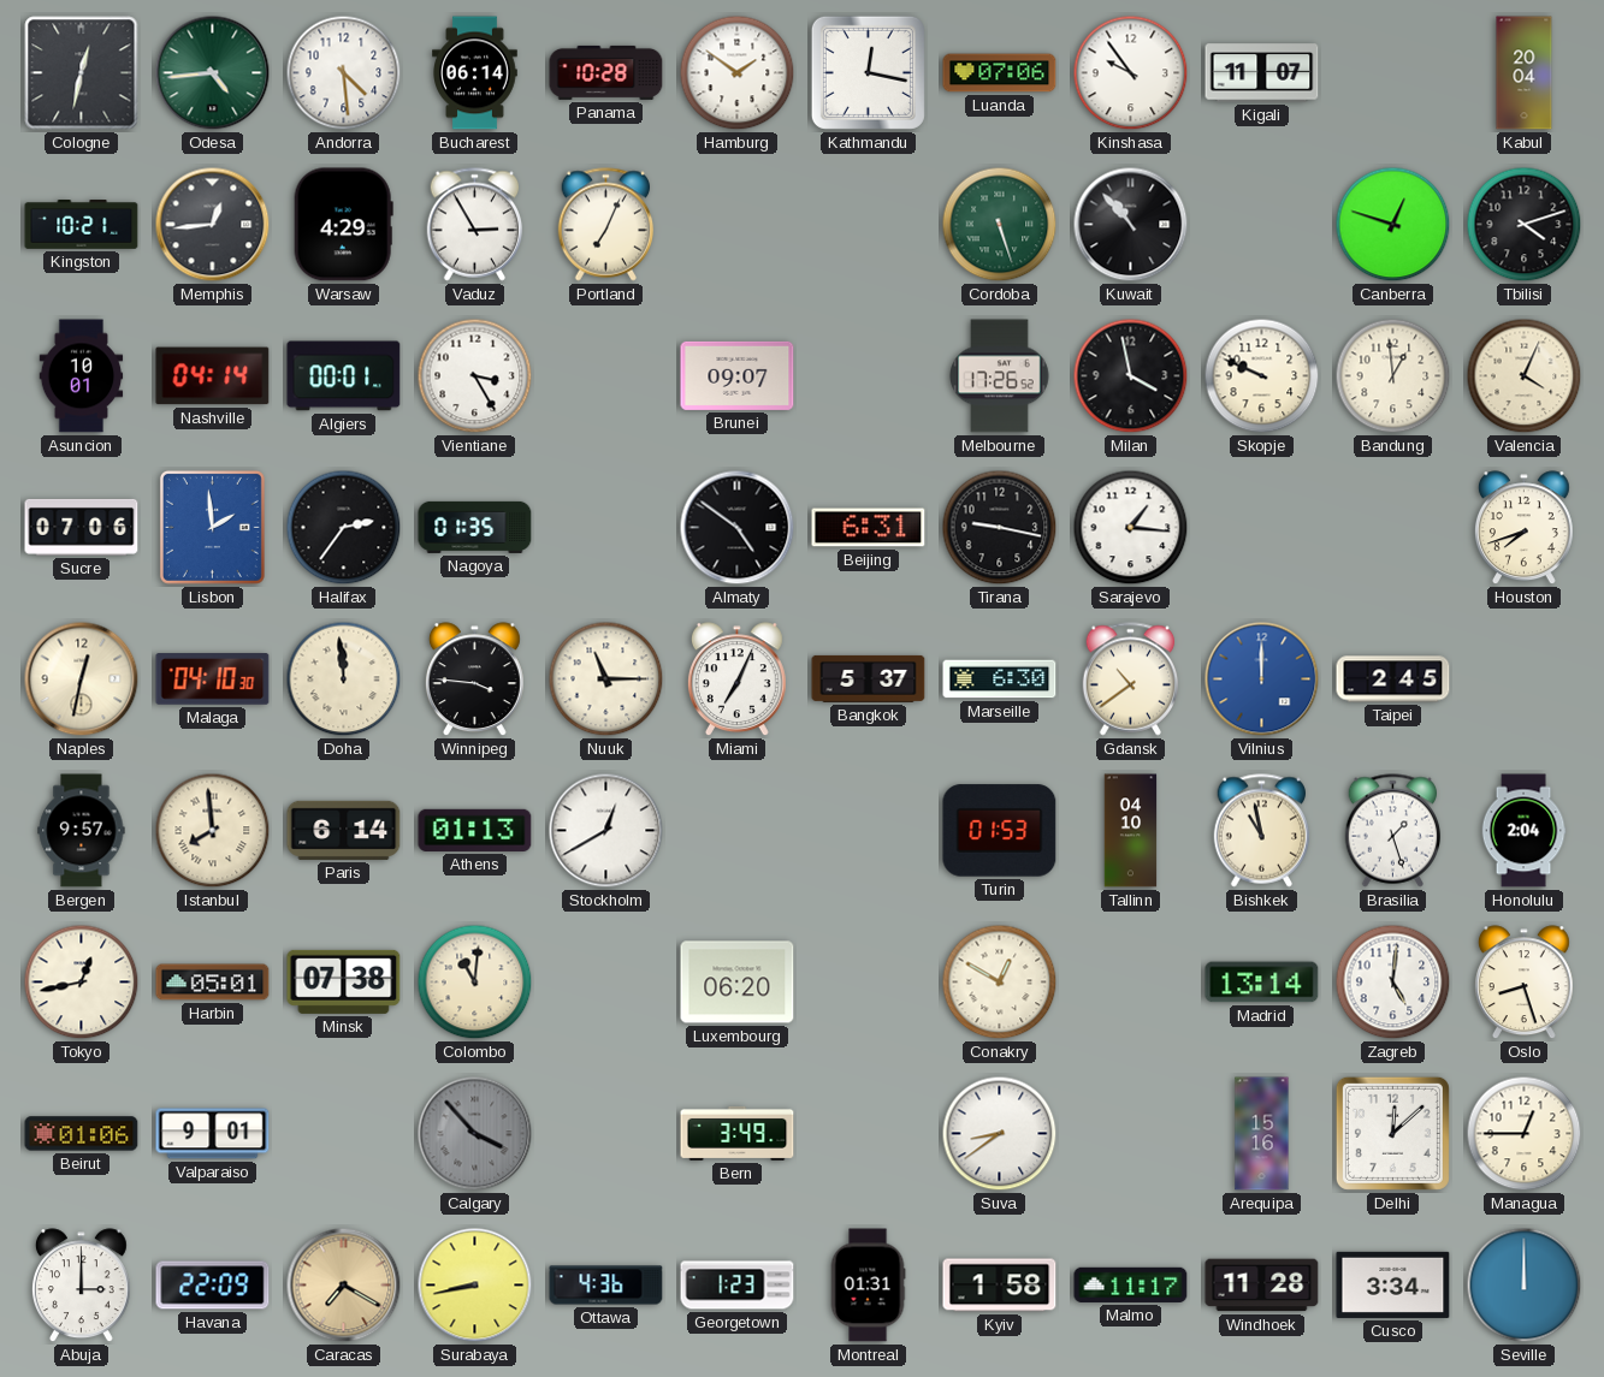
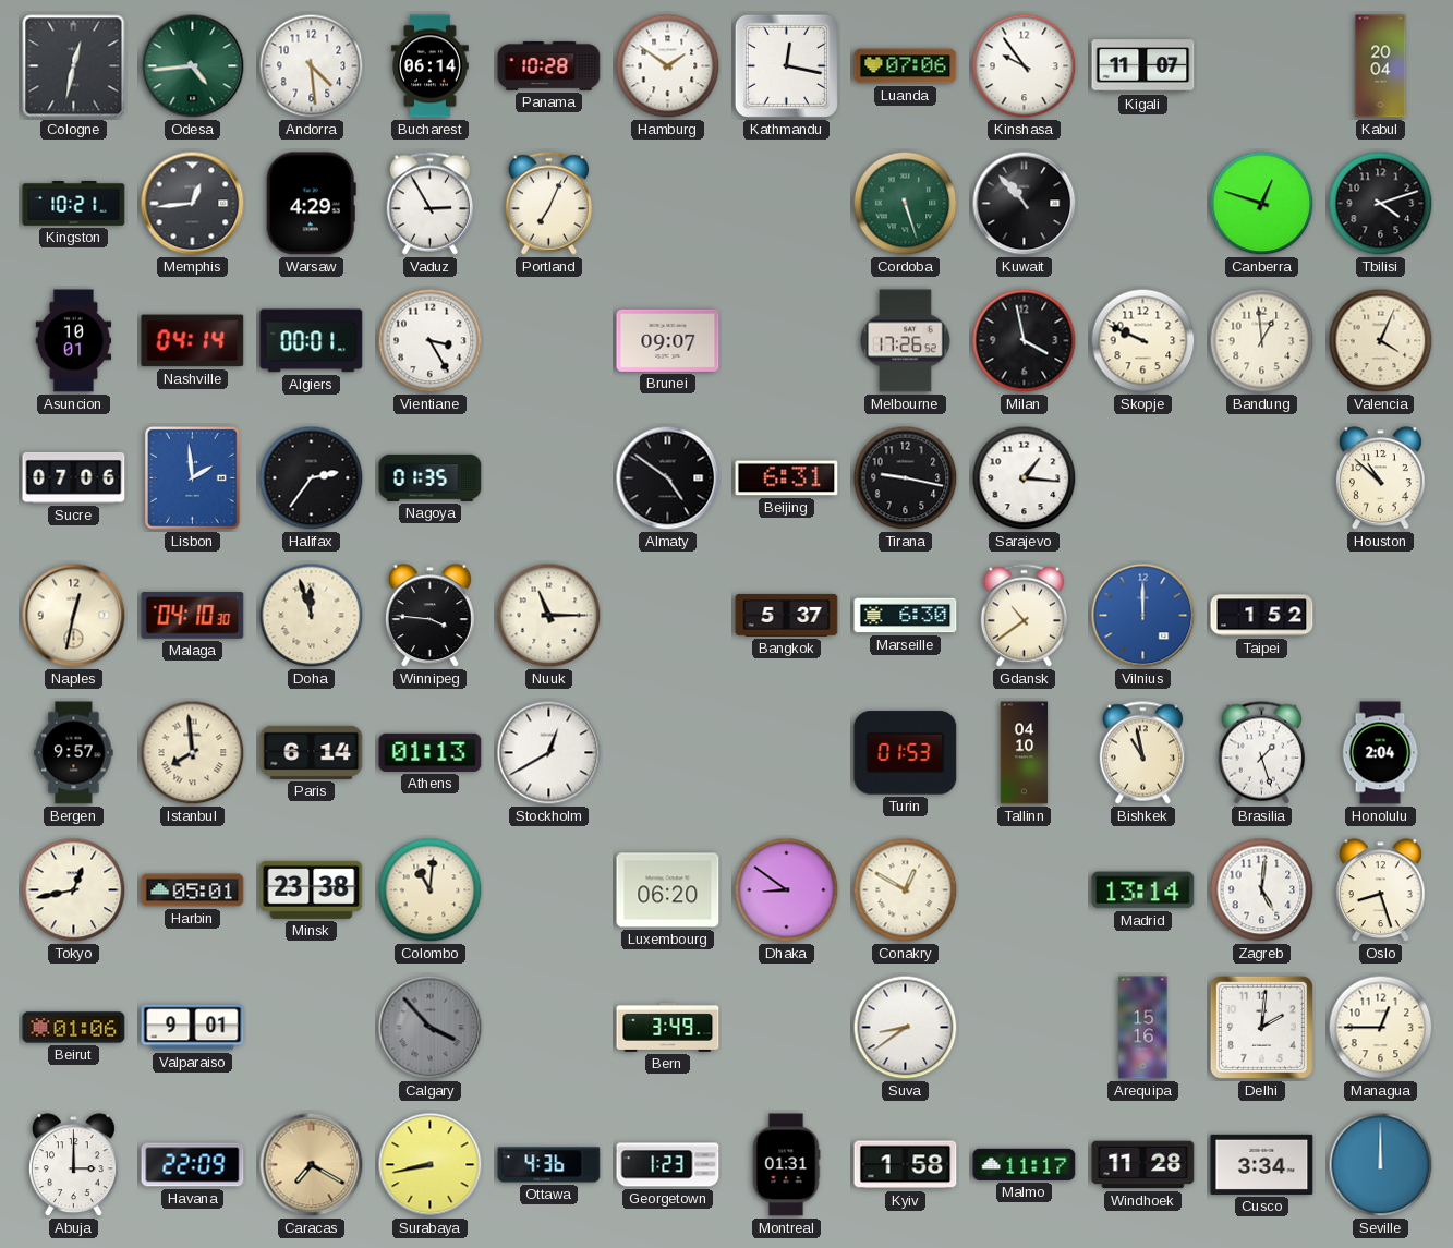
Houston: 7:42 -> 10:52
Doha: 11:59 -> 11:57
Miami: 7:04 -> none
Taipei: 2:45 -> 1:52
Minsk: 07:38 -> 23:38
Dhaka: none -> 8:51
Delhi: 12:08 -> 2:01
